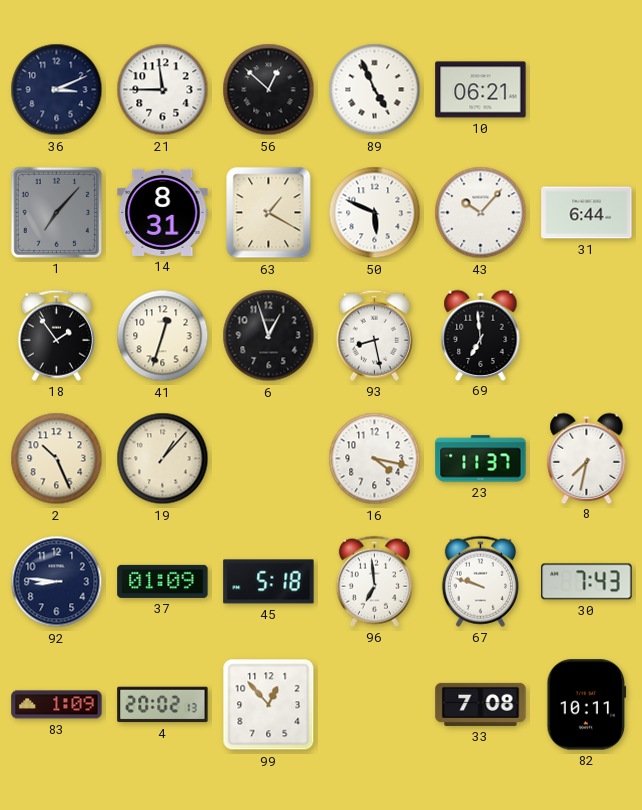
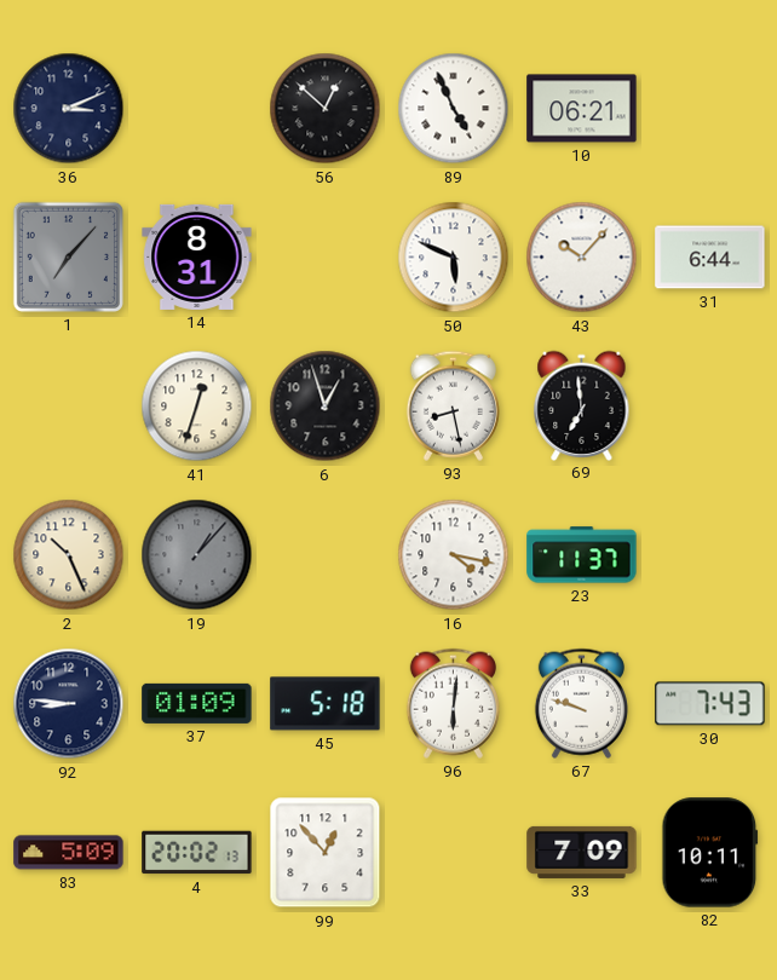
21: 11:45 -> none
63: 1:20 -> none
18: 1:54 -> none
19 dial: cream -> grey
8: 7:32 -> none
96: 6:59 -> 6:01
83: 1:09 -> 5:09
33: 7:08 -> 7:09
